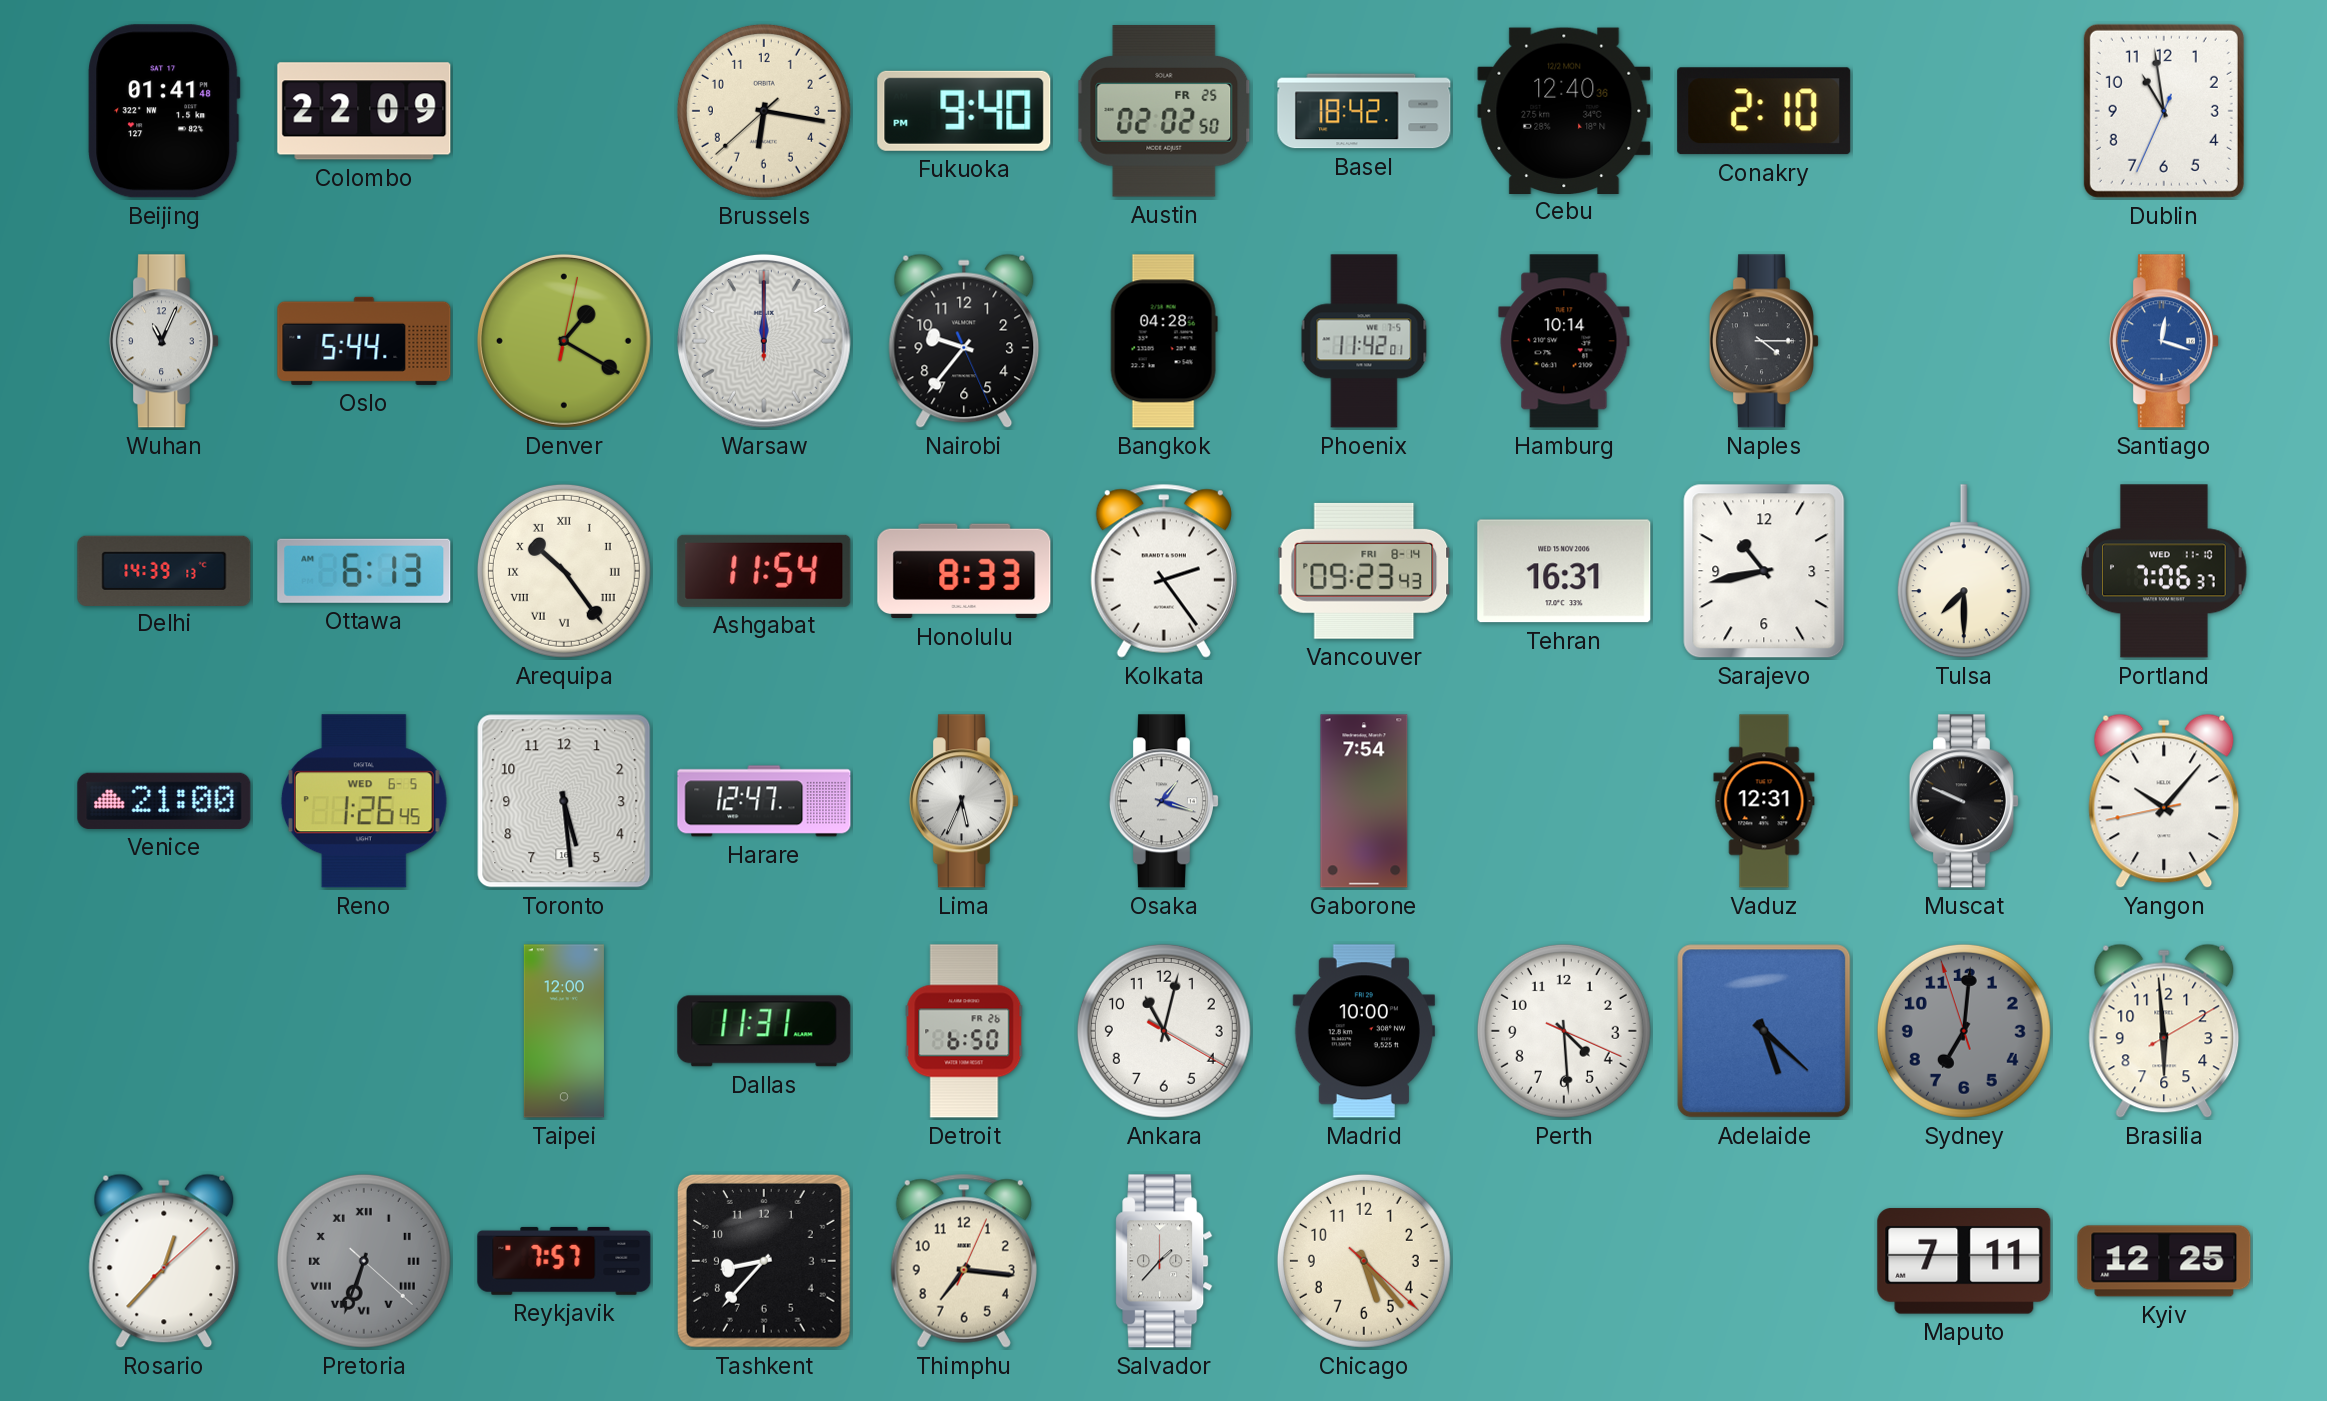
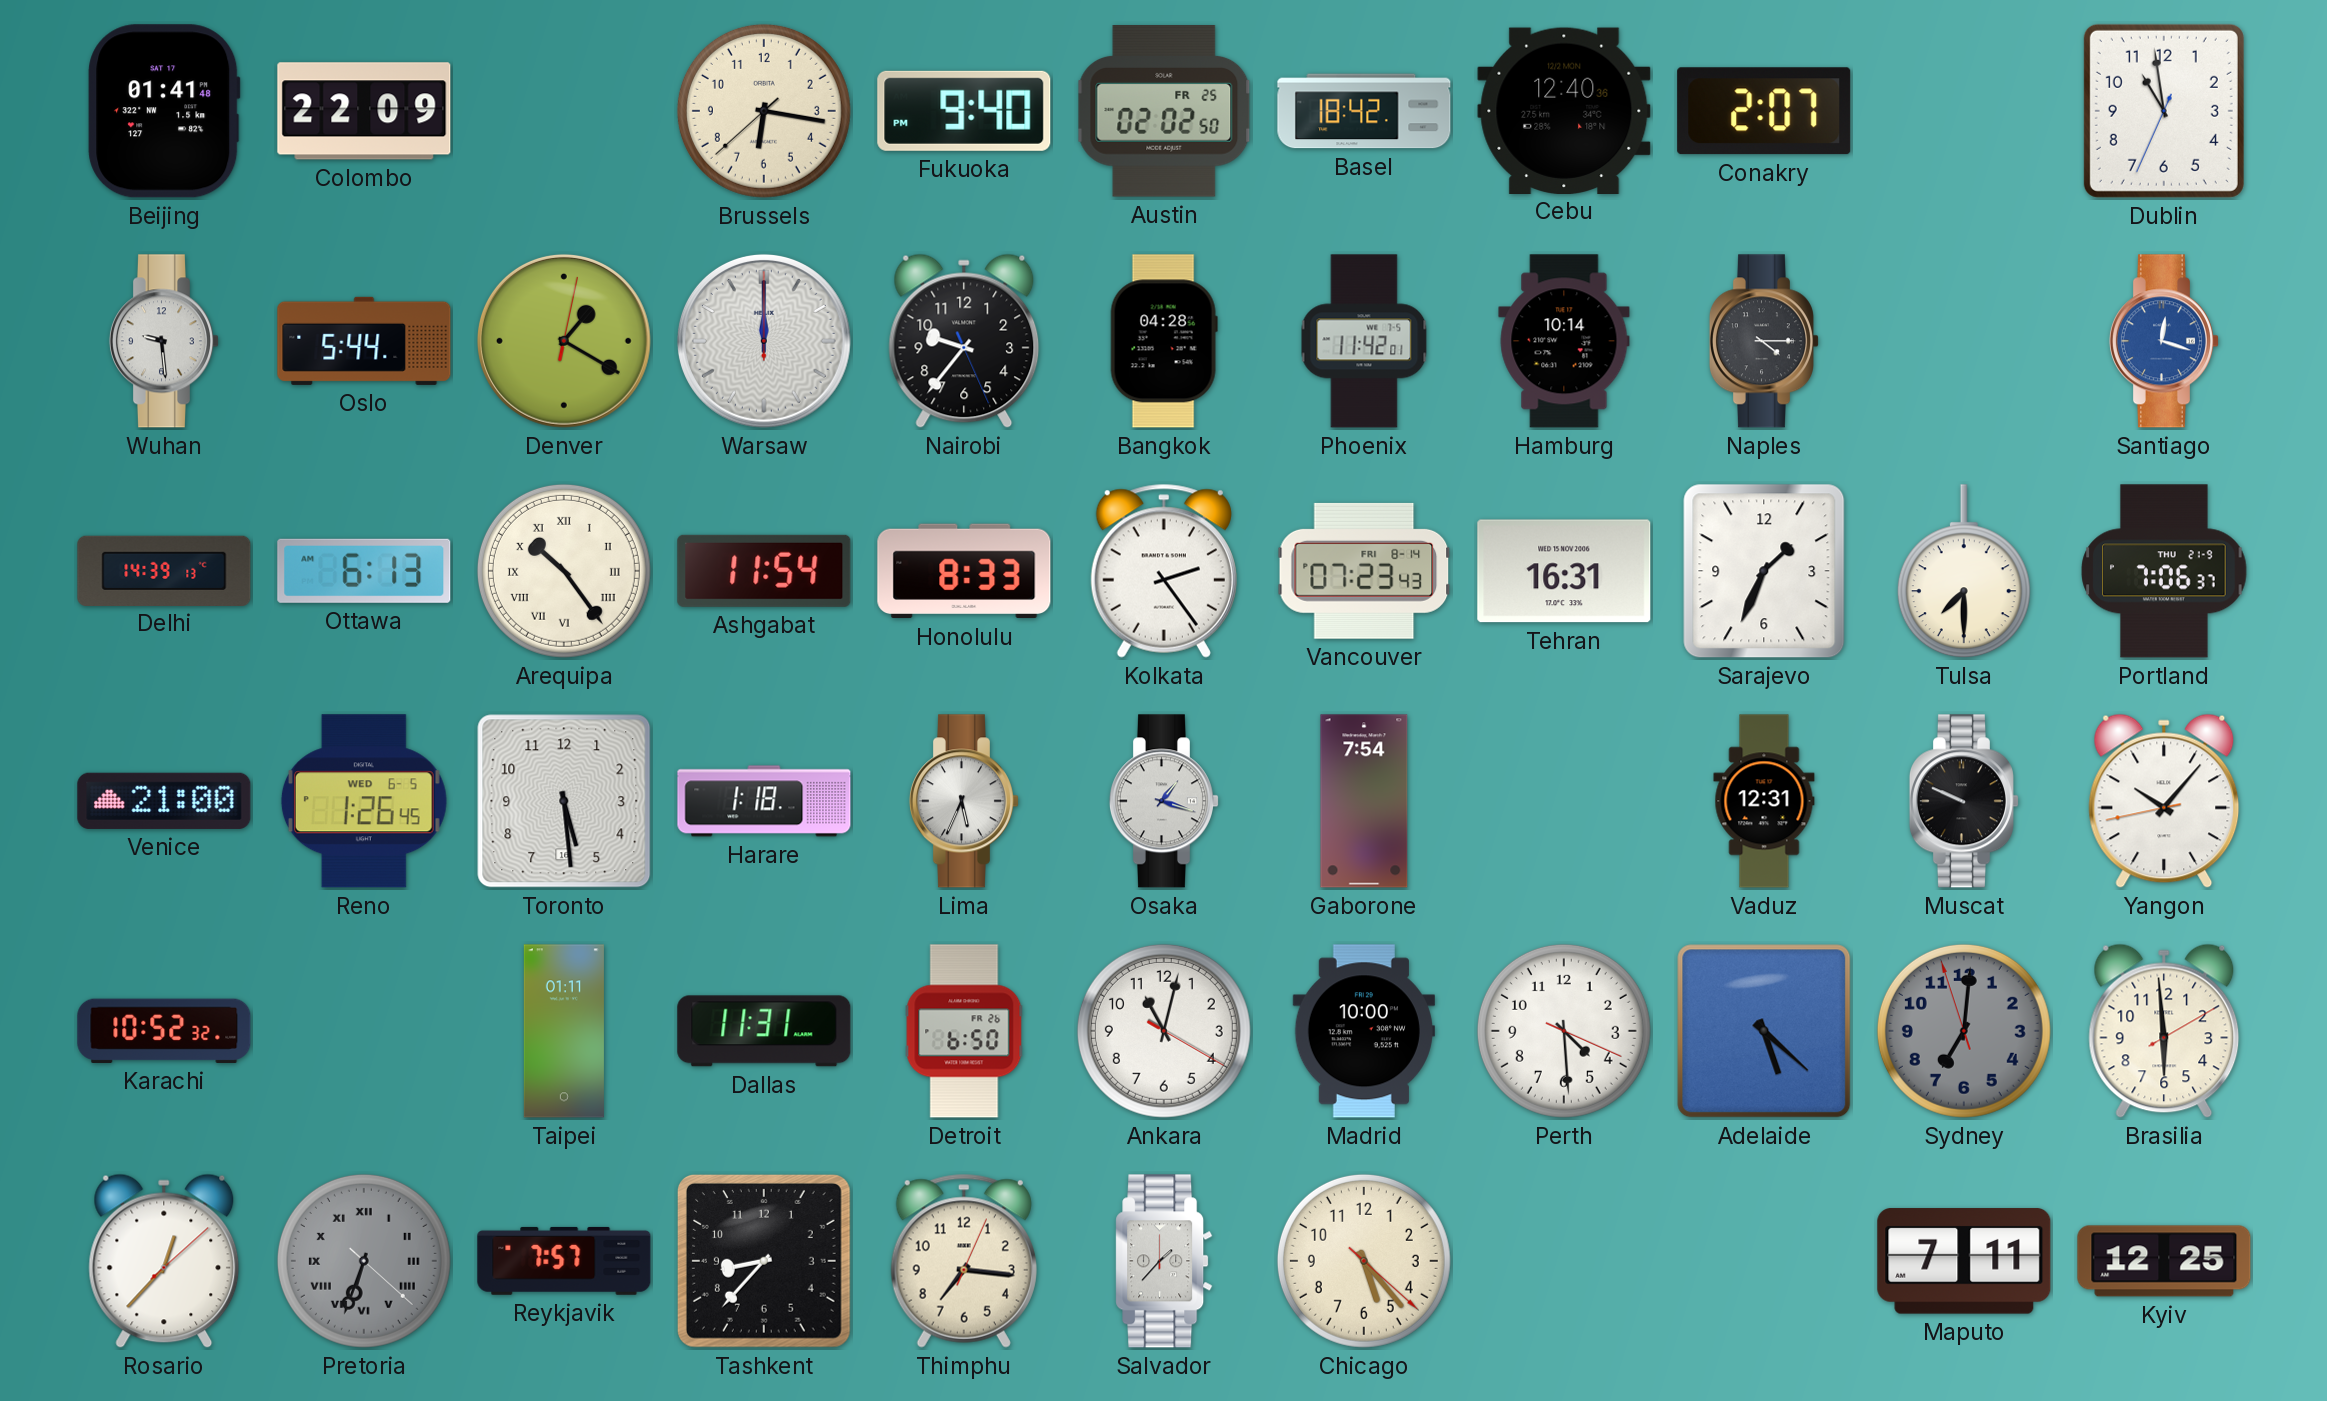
Conakry: 2:10 -> 2:07
Wuhan: 11:04 -> 9:29
Vancouver: 09:23 -> 07:23
Sarajevo: 10:43 -> 1:34
Portland date: WED 11-10 -> THU 21-9
Harare: 12:47 -> 1:18
Karachi: none -> 10:52
Taipei: 12:00 -> 01:11
